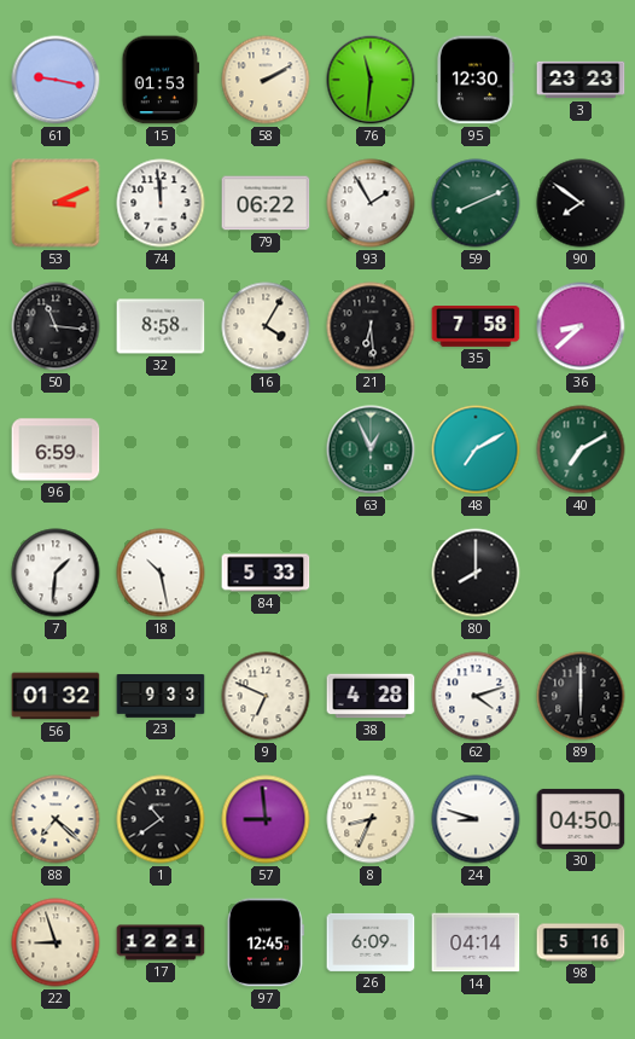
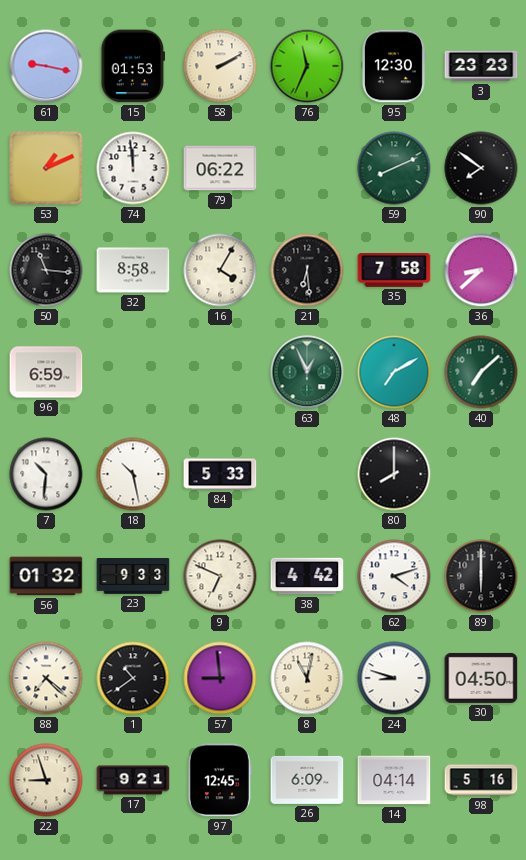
76: 11:31 -> 11:34
53: 3:11 -> 1:11
93: 1:55 -> none
40: 7:10 -> 7:08
7: 1:31 -> 10:31
38: 4:28 -> 4:42
8: 8:34 -> 11:02
17: 12:21 -> 9:21
